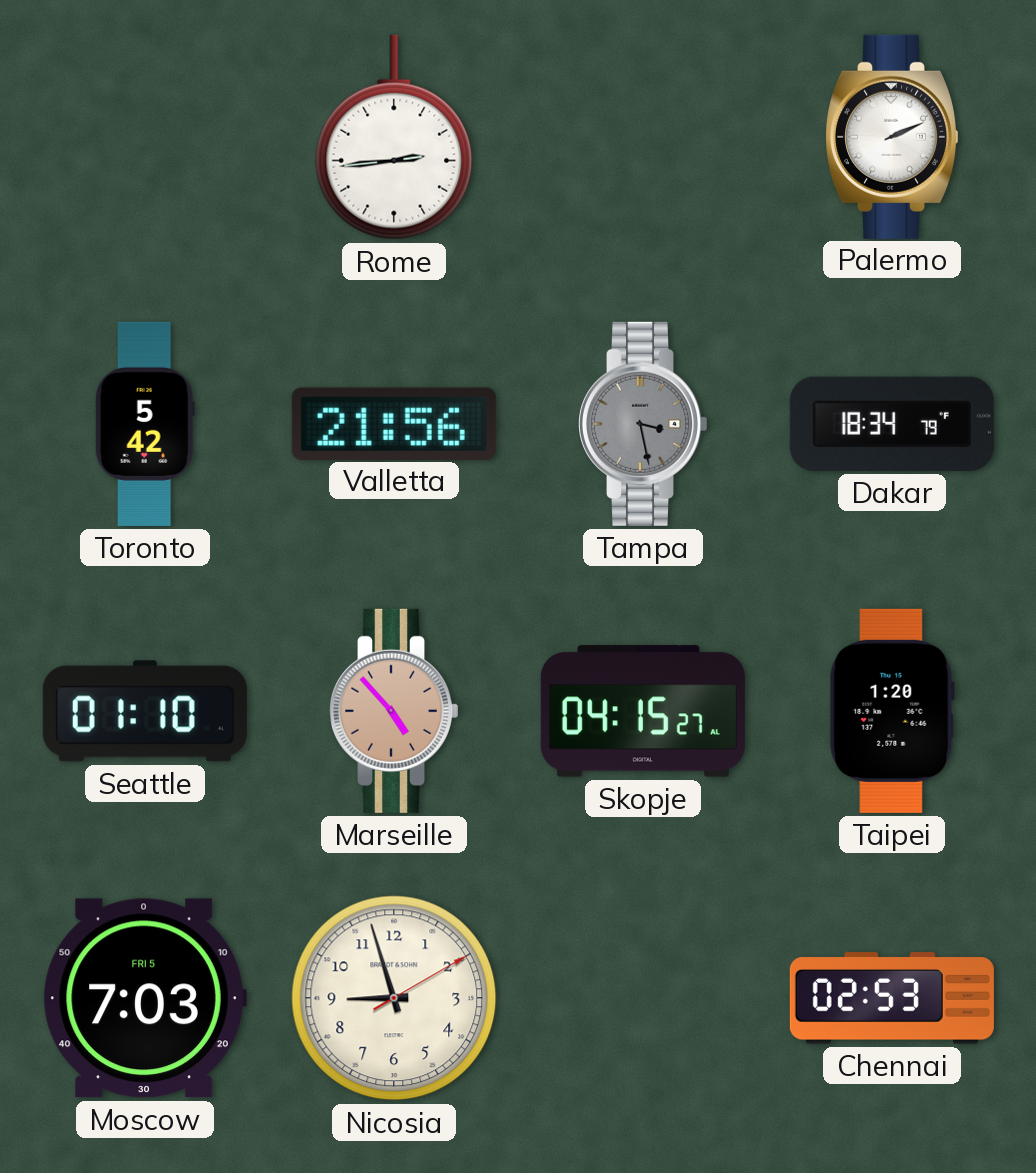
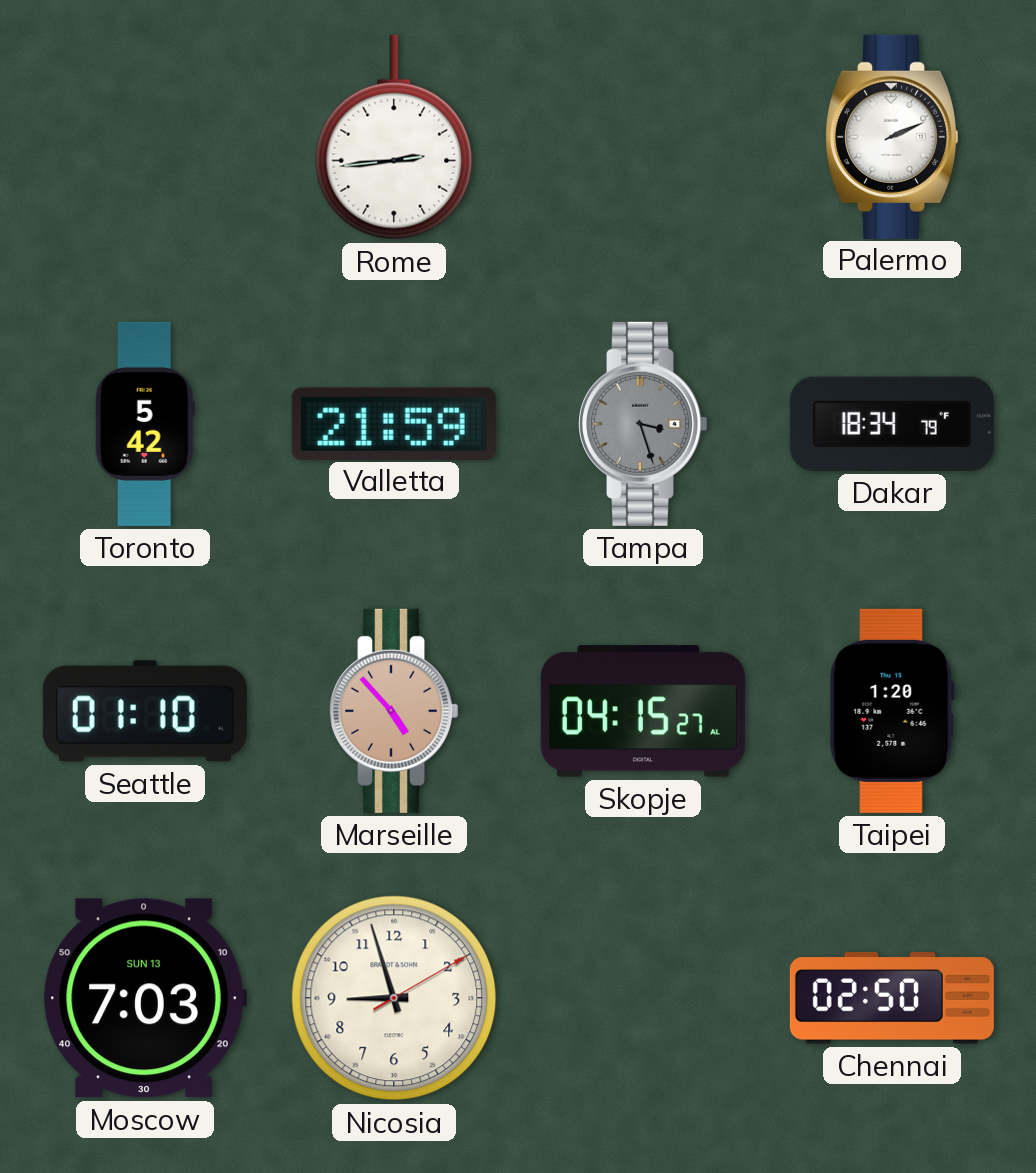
Valletta: 21:56 -> 21:59
Tampa: 3:28 -> 3:27
Moscow date: FRI 5 -> SUN 13
Chennai: 02:53 -> 02:50
